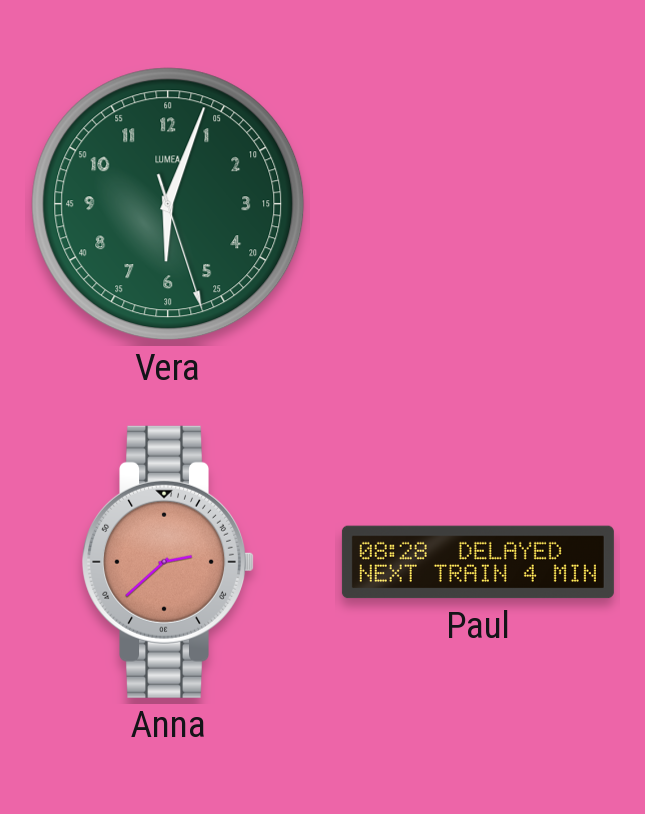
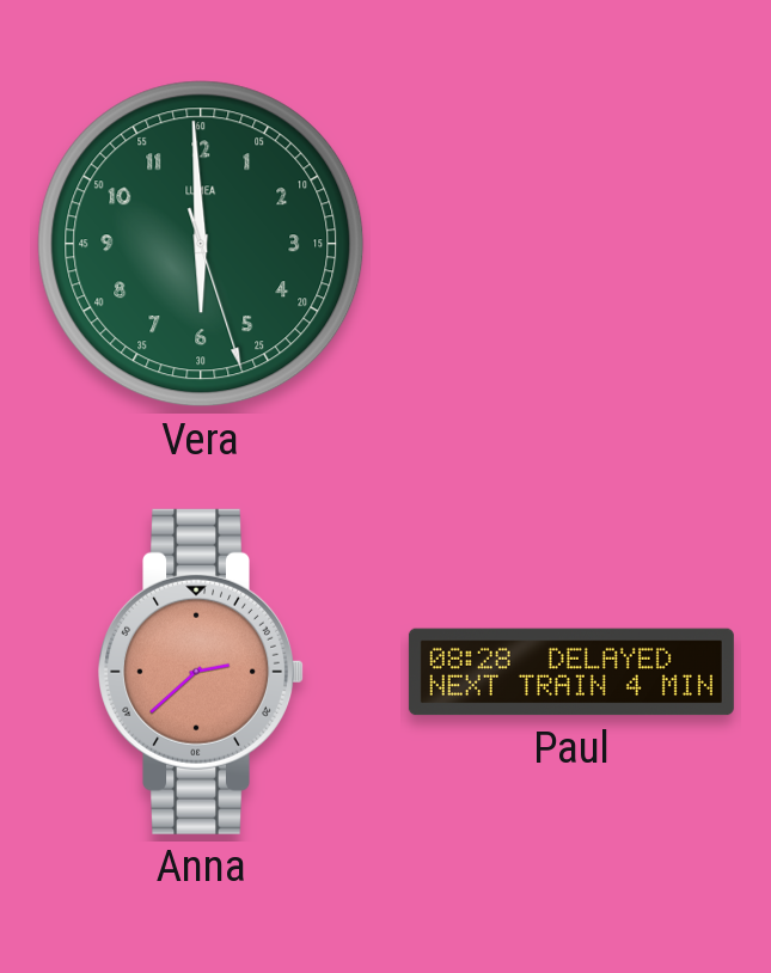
Vera: 6:03 -> 5:59
